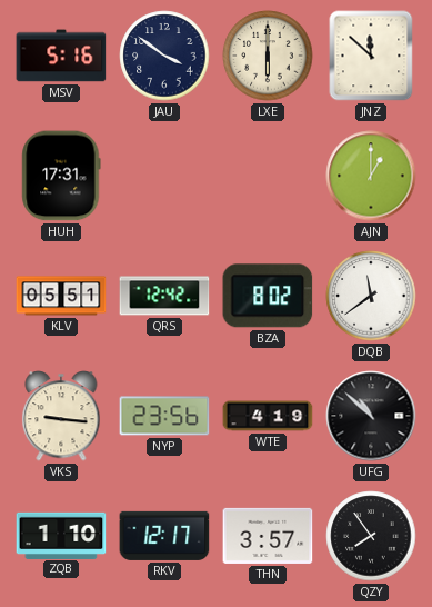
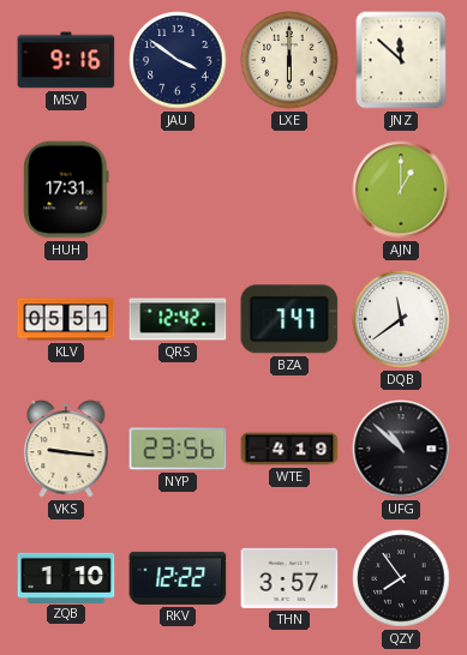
MSV: 5:16 -> 9:16
BZA: 8:02 -> 7:47
RKV: 12:17 -> 12:22
